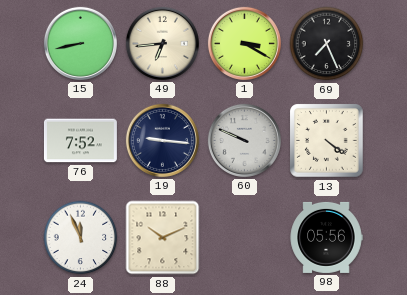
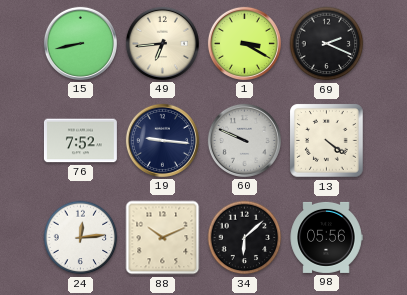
69: 7:26 -> 2:19
24: 11:56 -> 12:14
34: none -> 6:08
